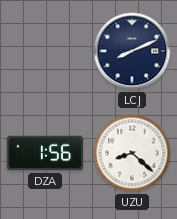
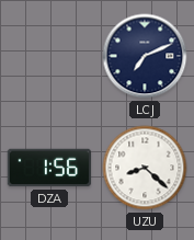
LCJ: 8:11 -> 7:11
